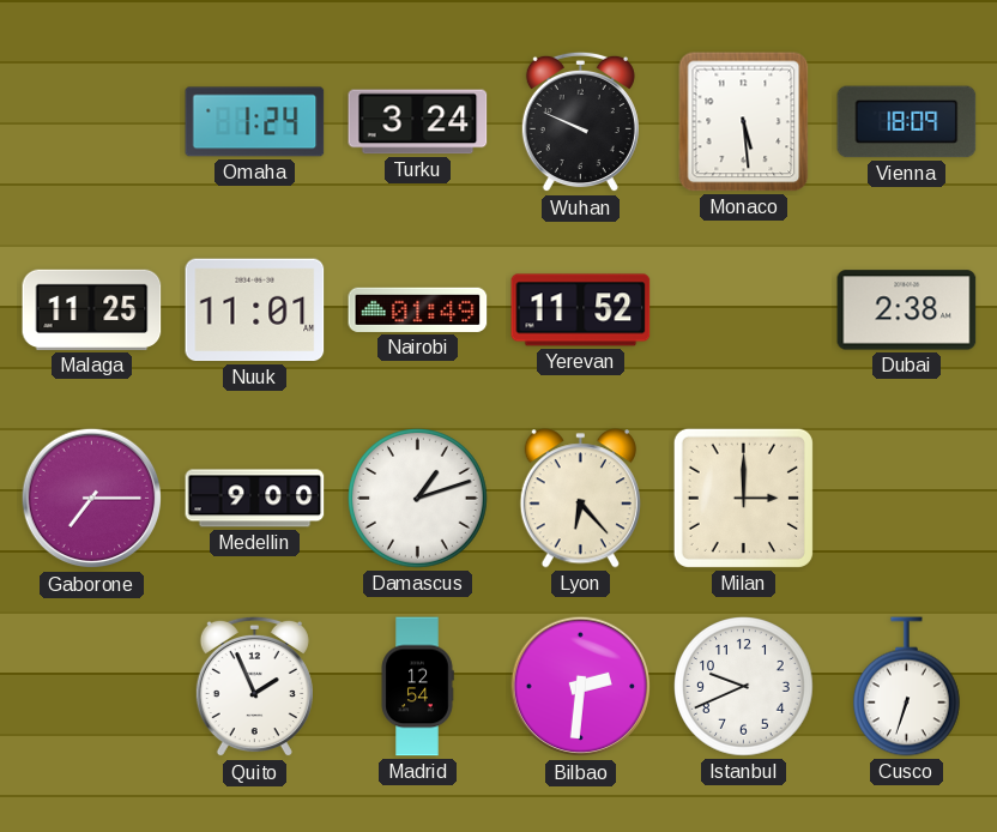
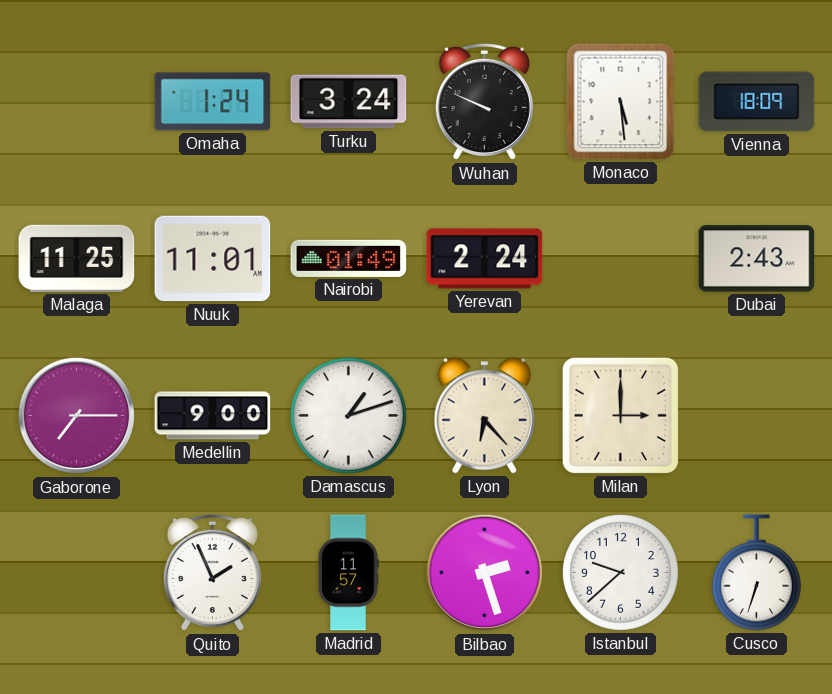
Yerevan: 11:52 -> 2:24
Dubai: 2:38 -> 2:43
Madrid: 12:54 -> 11:57
Bilbao: 2:31 -> 2:27
Istanbul: 9:41 -> 9:38
